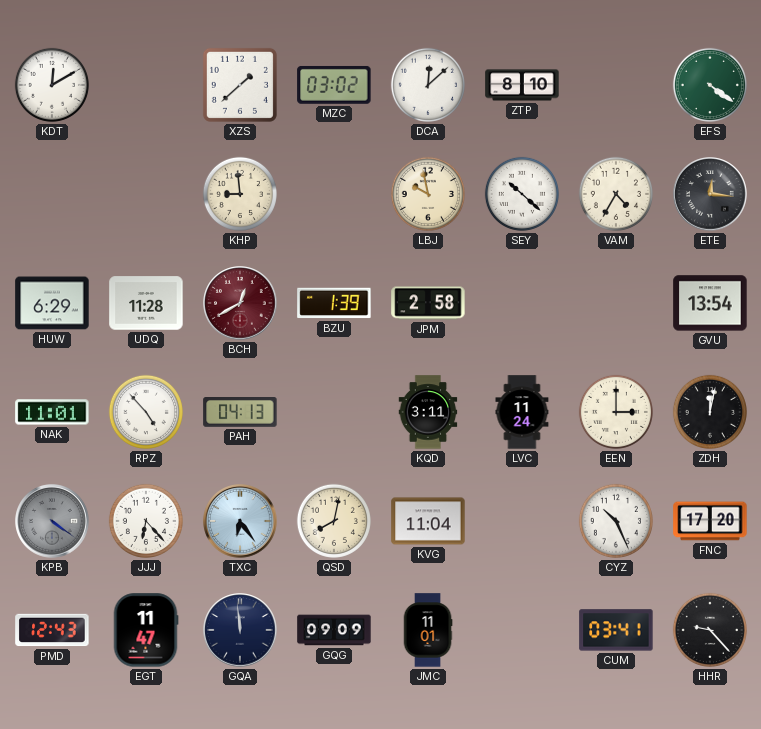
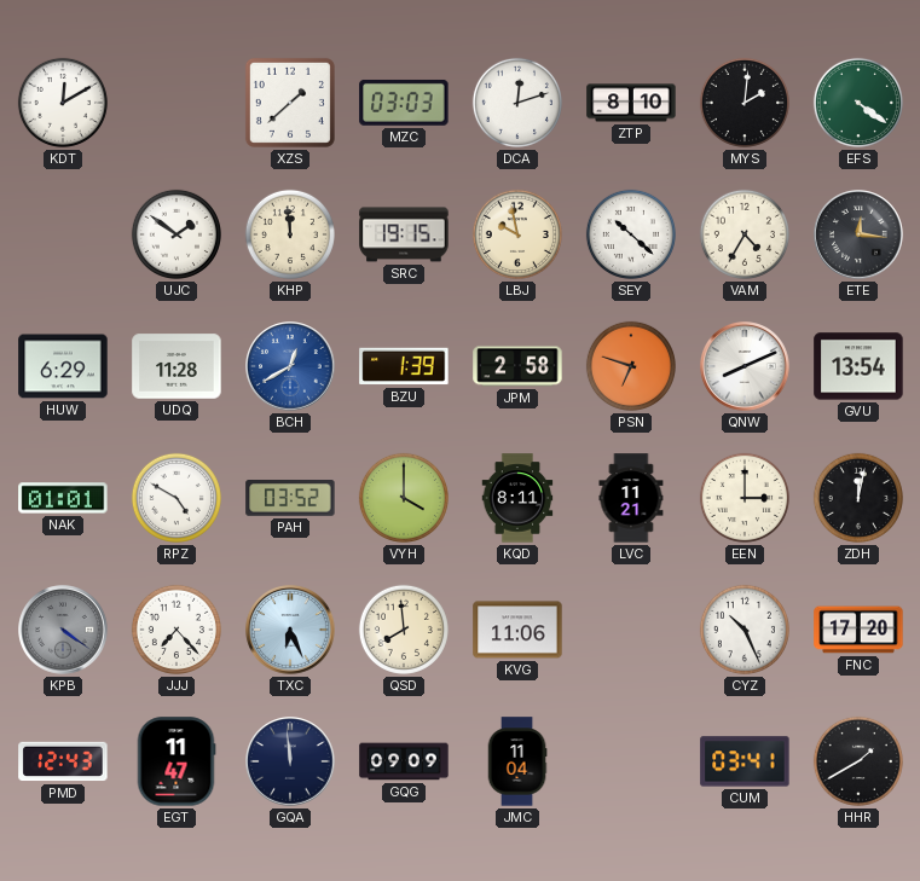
MZC: 03:02 -> 03:03
DCA: 12:08 -> 12:12
MYS: none -> 2:01
UJC: none -> 1:51
KHP: 8:59 -> 11:59
SRC: none -> 19:15
BCH dial: burgundy -> blue
PSN: none -> 6:48
QNW: none -> 8:11
NAK: 11:01 -> 01:01
RPZ: 4:53 -> 4:50
PAH: 04:13 -> 03:52
VYH: none -> 4:00
KQD: 3:11 -> 8:11
LVC: 11:24 -> 11:21
JJJ: 6:23 -> 7:23
TXC: 6:24 -> 6:26
QSD: 8:02 -> 7:59
KVG: 11:04 -> 11:06
JMC: 11:01 -> 11:04
HHR: 9:23 -> 1:40
